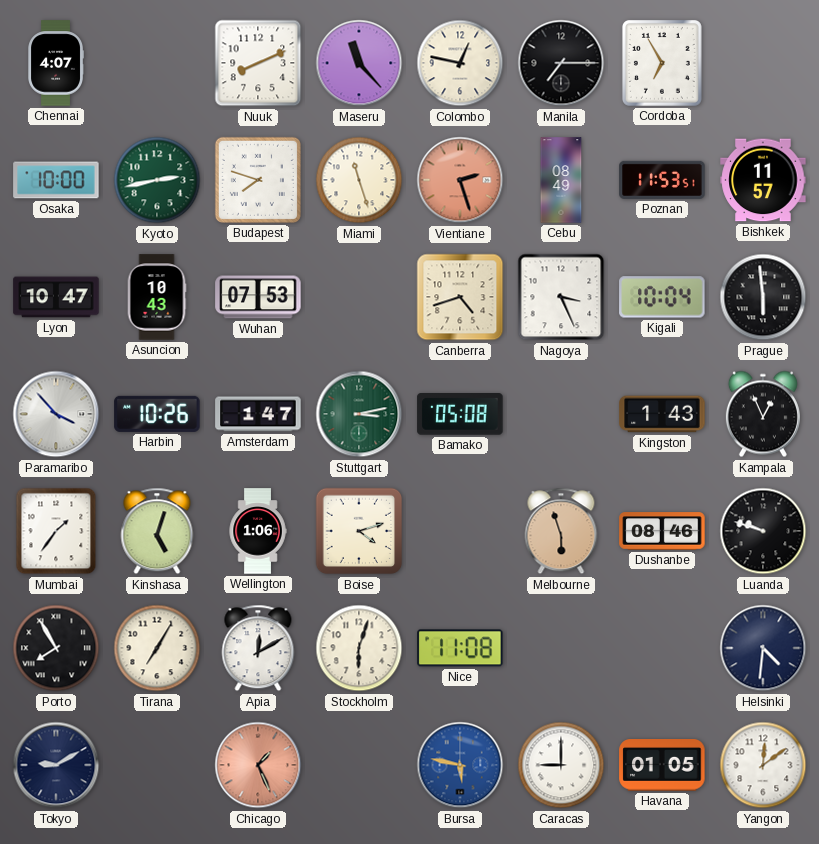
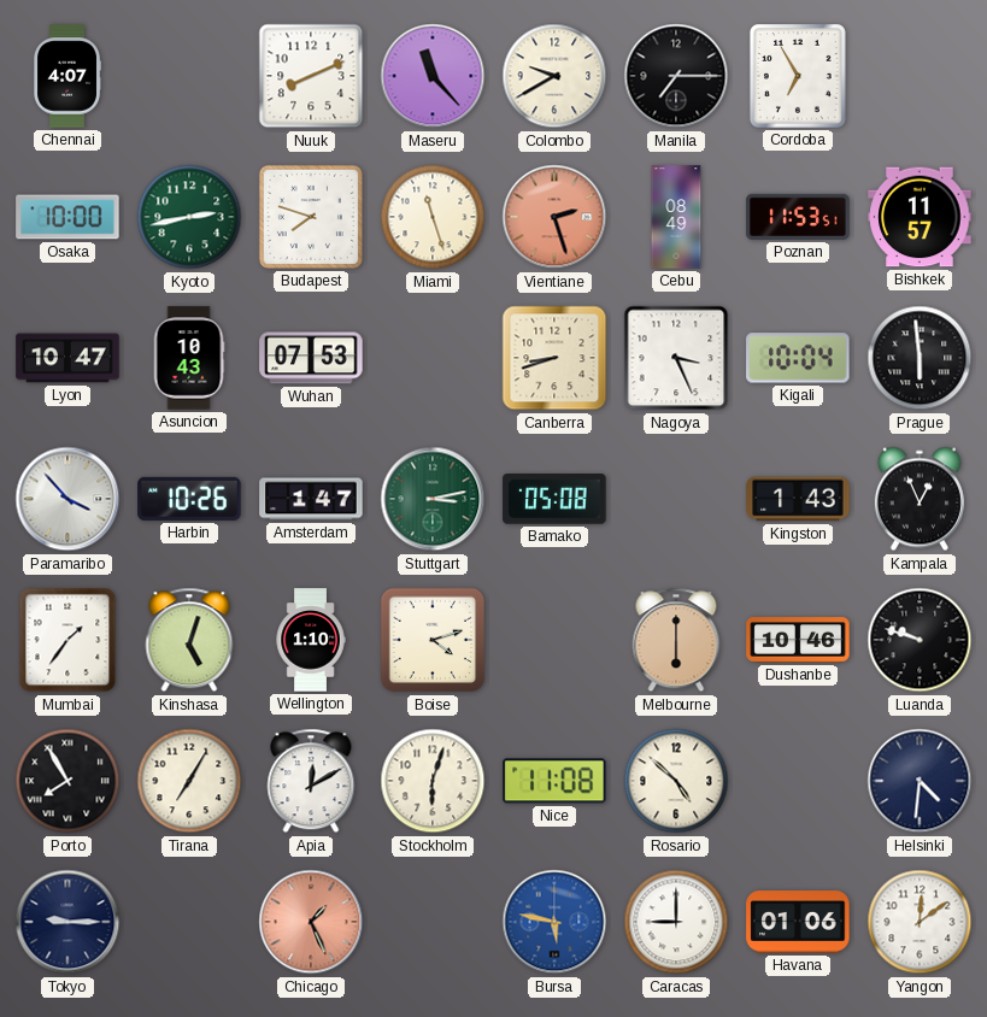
Colombo: 12:47 -> 9:40
Canberra: 4:42 -> 8:42
Wellington: 1:06 -> 1:10
Melbourne: 5:57 -> 6:00
Dushanbe: 08:46 -> 10:46
Rosario: none -> 4:52
Tokyo: 9:10 -> 9:15
Havana: 01:05 -> 01:06
